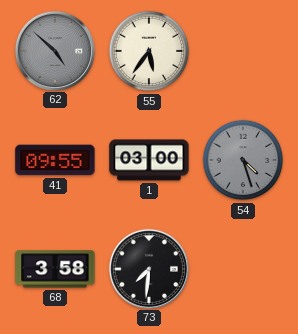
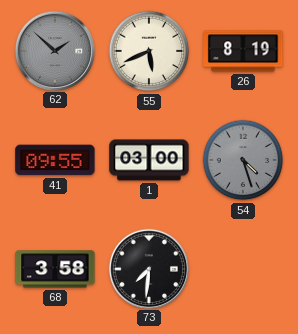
62: 4:52 -> 1:52
55: 5:36 -> 5:41
26: none -> 8:19
